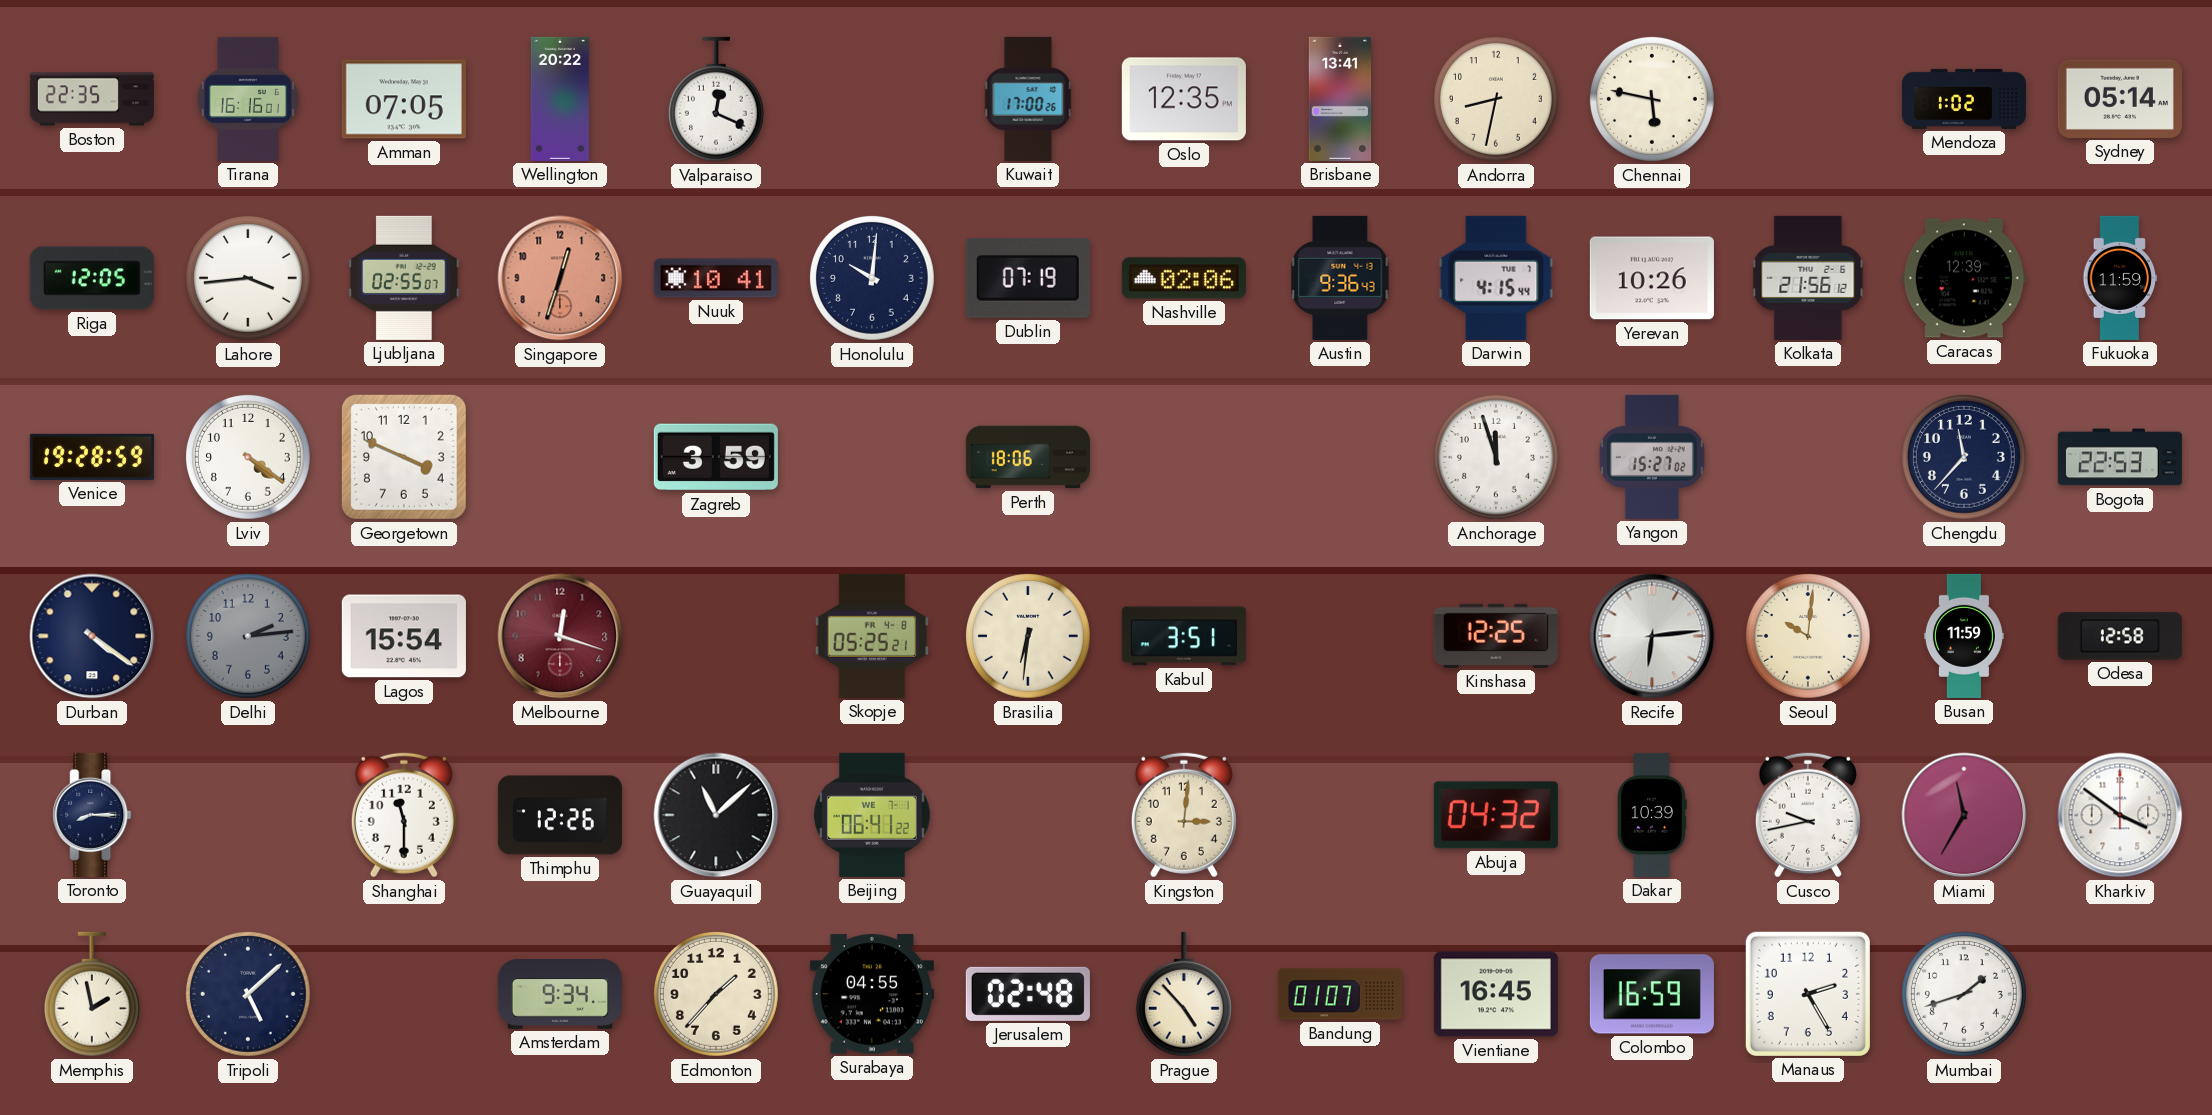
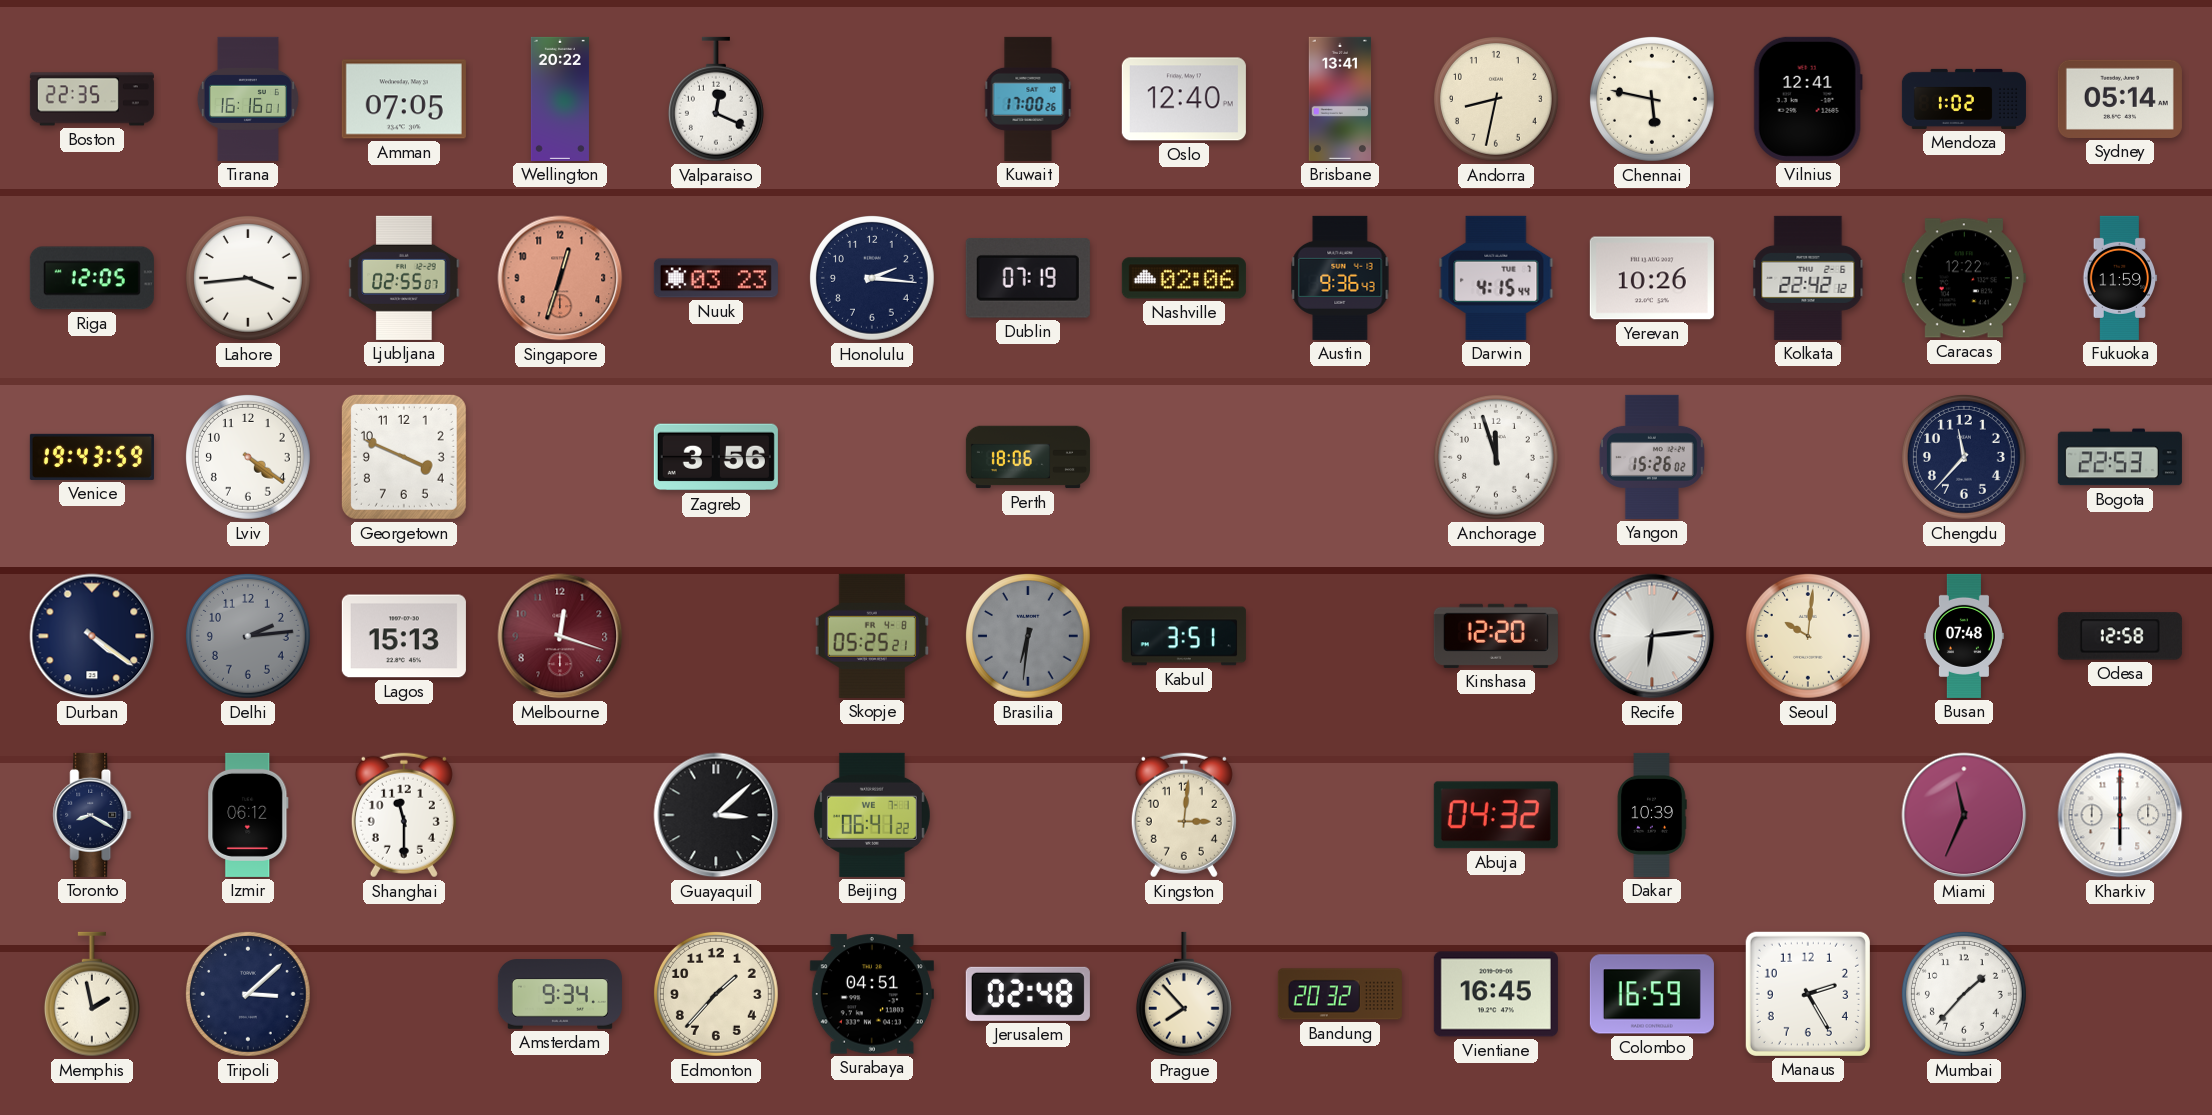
Oslo: 12:35 -> 12:40
Vilnius: none -> 12:41
Nuuk: 10:41 -> 03:23
Honolulu: 10:01 -> 2:16
Kolkata: 21:56 -> 22:42
Caracas: 12:39 -> 12:22
Venice: 19:28 -> 19:43
Zagreb: 3:59 -> 3:56
Yangon: 15:27 -> 15:26
Lagos: 15:54 -> 15:13
Brasilia dial: cream -> grey
Kinshasa: 12:25 -> 12:20
Busan: 11:59 -> 07:48
Toronto: 8:15 -> 8:20
Izmir: none -> 06:12
Thimphu: 12:26 -> none
Guayaquil: 11:08 -> 3:08
Cusco: 9:43 -> none
Miami: 11:35 -> 11:34
Kharkiv: 3:51 -> 6:00
Tripoli: 5:08 -> 3:08
Surabaya: 04:55 -> 04:51
Prague: 4:53 -> 7:53
Bandung: 01:07 -> 20:32
Mumbai: 1:42 -> 1:37
